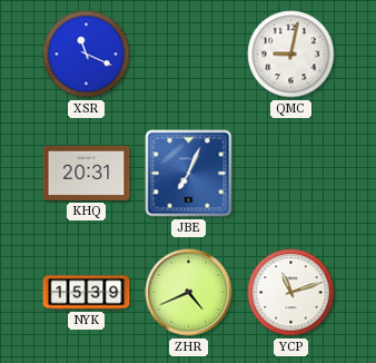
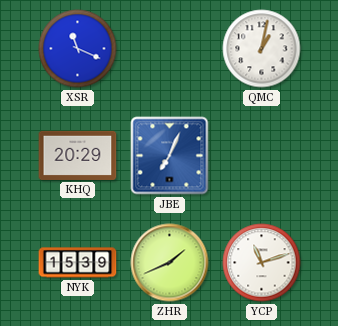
QMC: 9:02 -> 1:02
KHQ: 20:31 -> 20:29
ZHR: 4:41 -> 1:41
